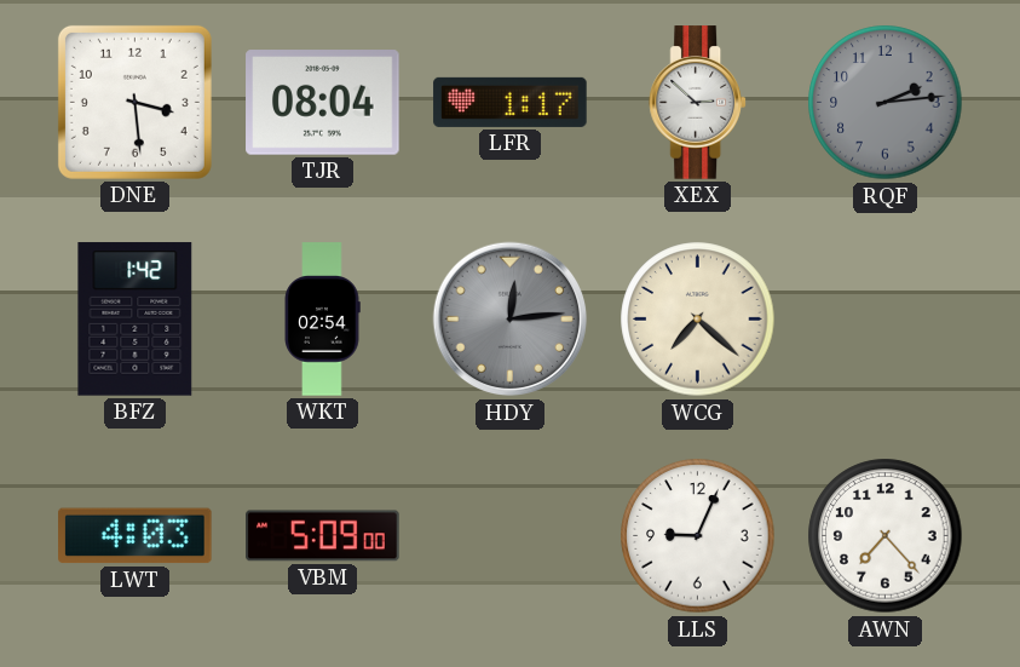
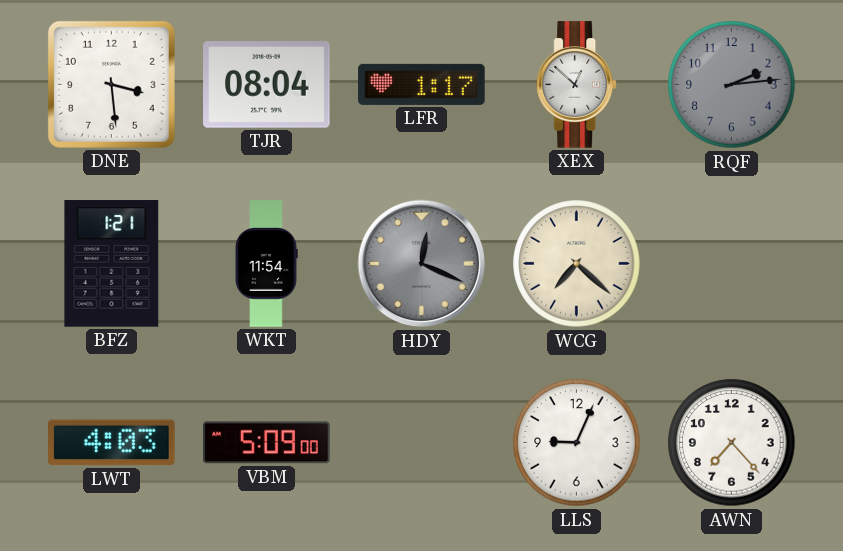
XEX: 2:52 -> 12:52
BFZ: 1:42 -> 1:21
WKT: 02:54 -> 11:54
HDY: 12:14 -> 12:19
